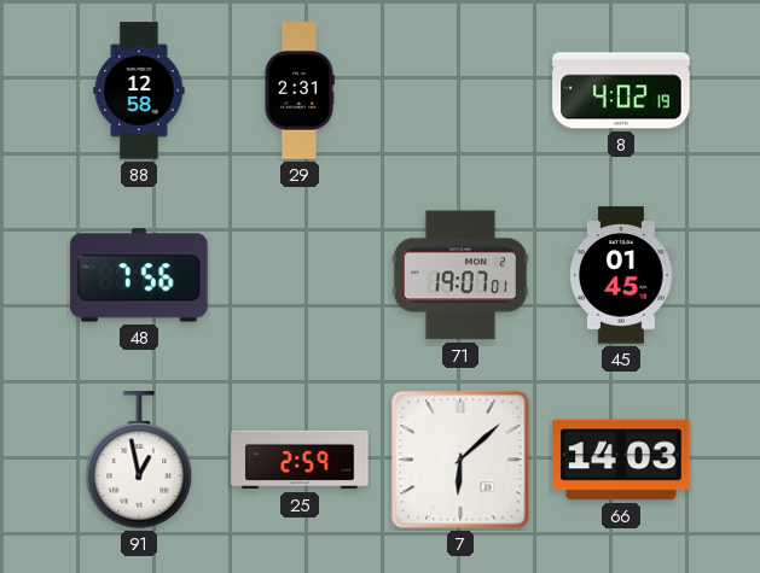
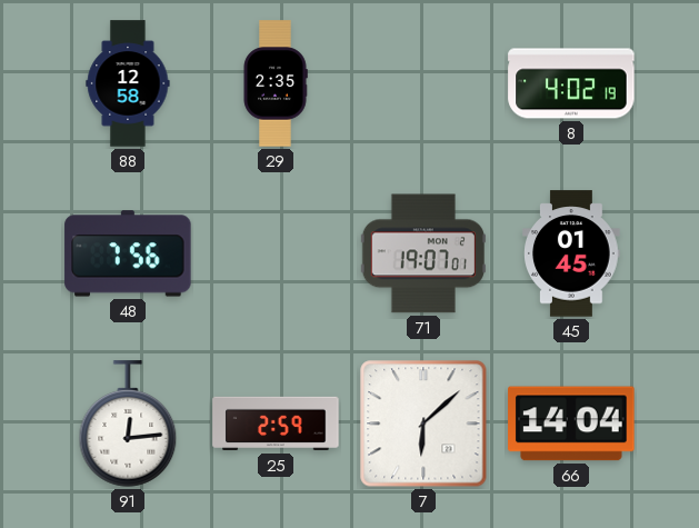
29: 2:31 -> 2:35
91: 12:58 -> 12:14
66: 14:03 -> 14:04
